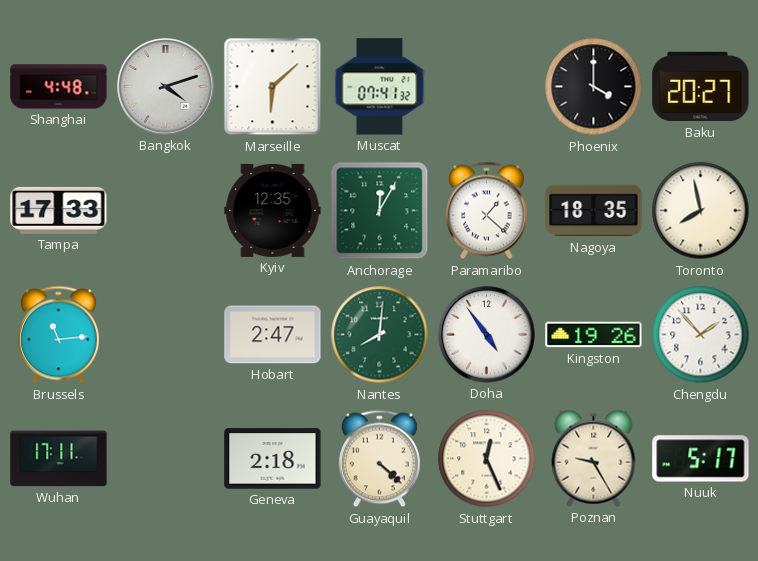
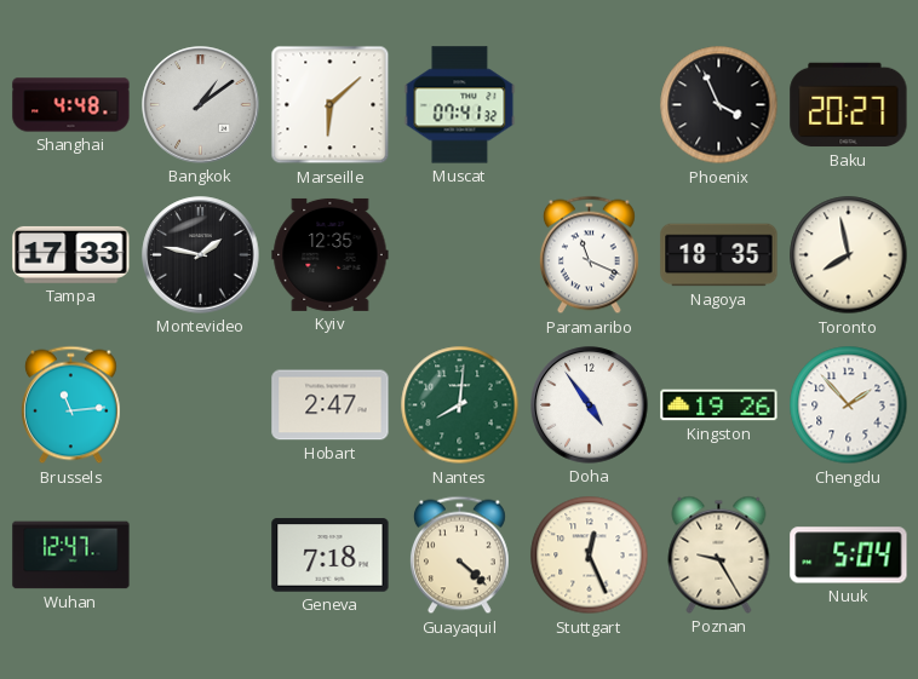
Bangkok: 4:12 -> 1:09
Phoenix: 4:00 -> 3:56
Montevideo: none -> 1:47
Anchorage: 12:05 -> none
Paramaribo: 1:22 -> 11:19
Wuhan: 17:11 -> 12:47
Geneva: 2:18 -> 7:18
Nuuk: 5:17 -> 5:04
